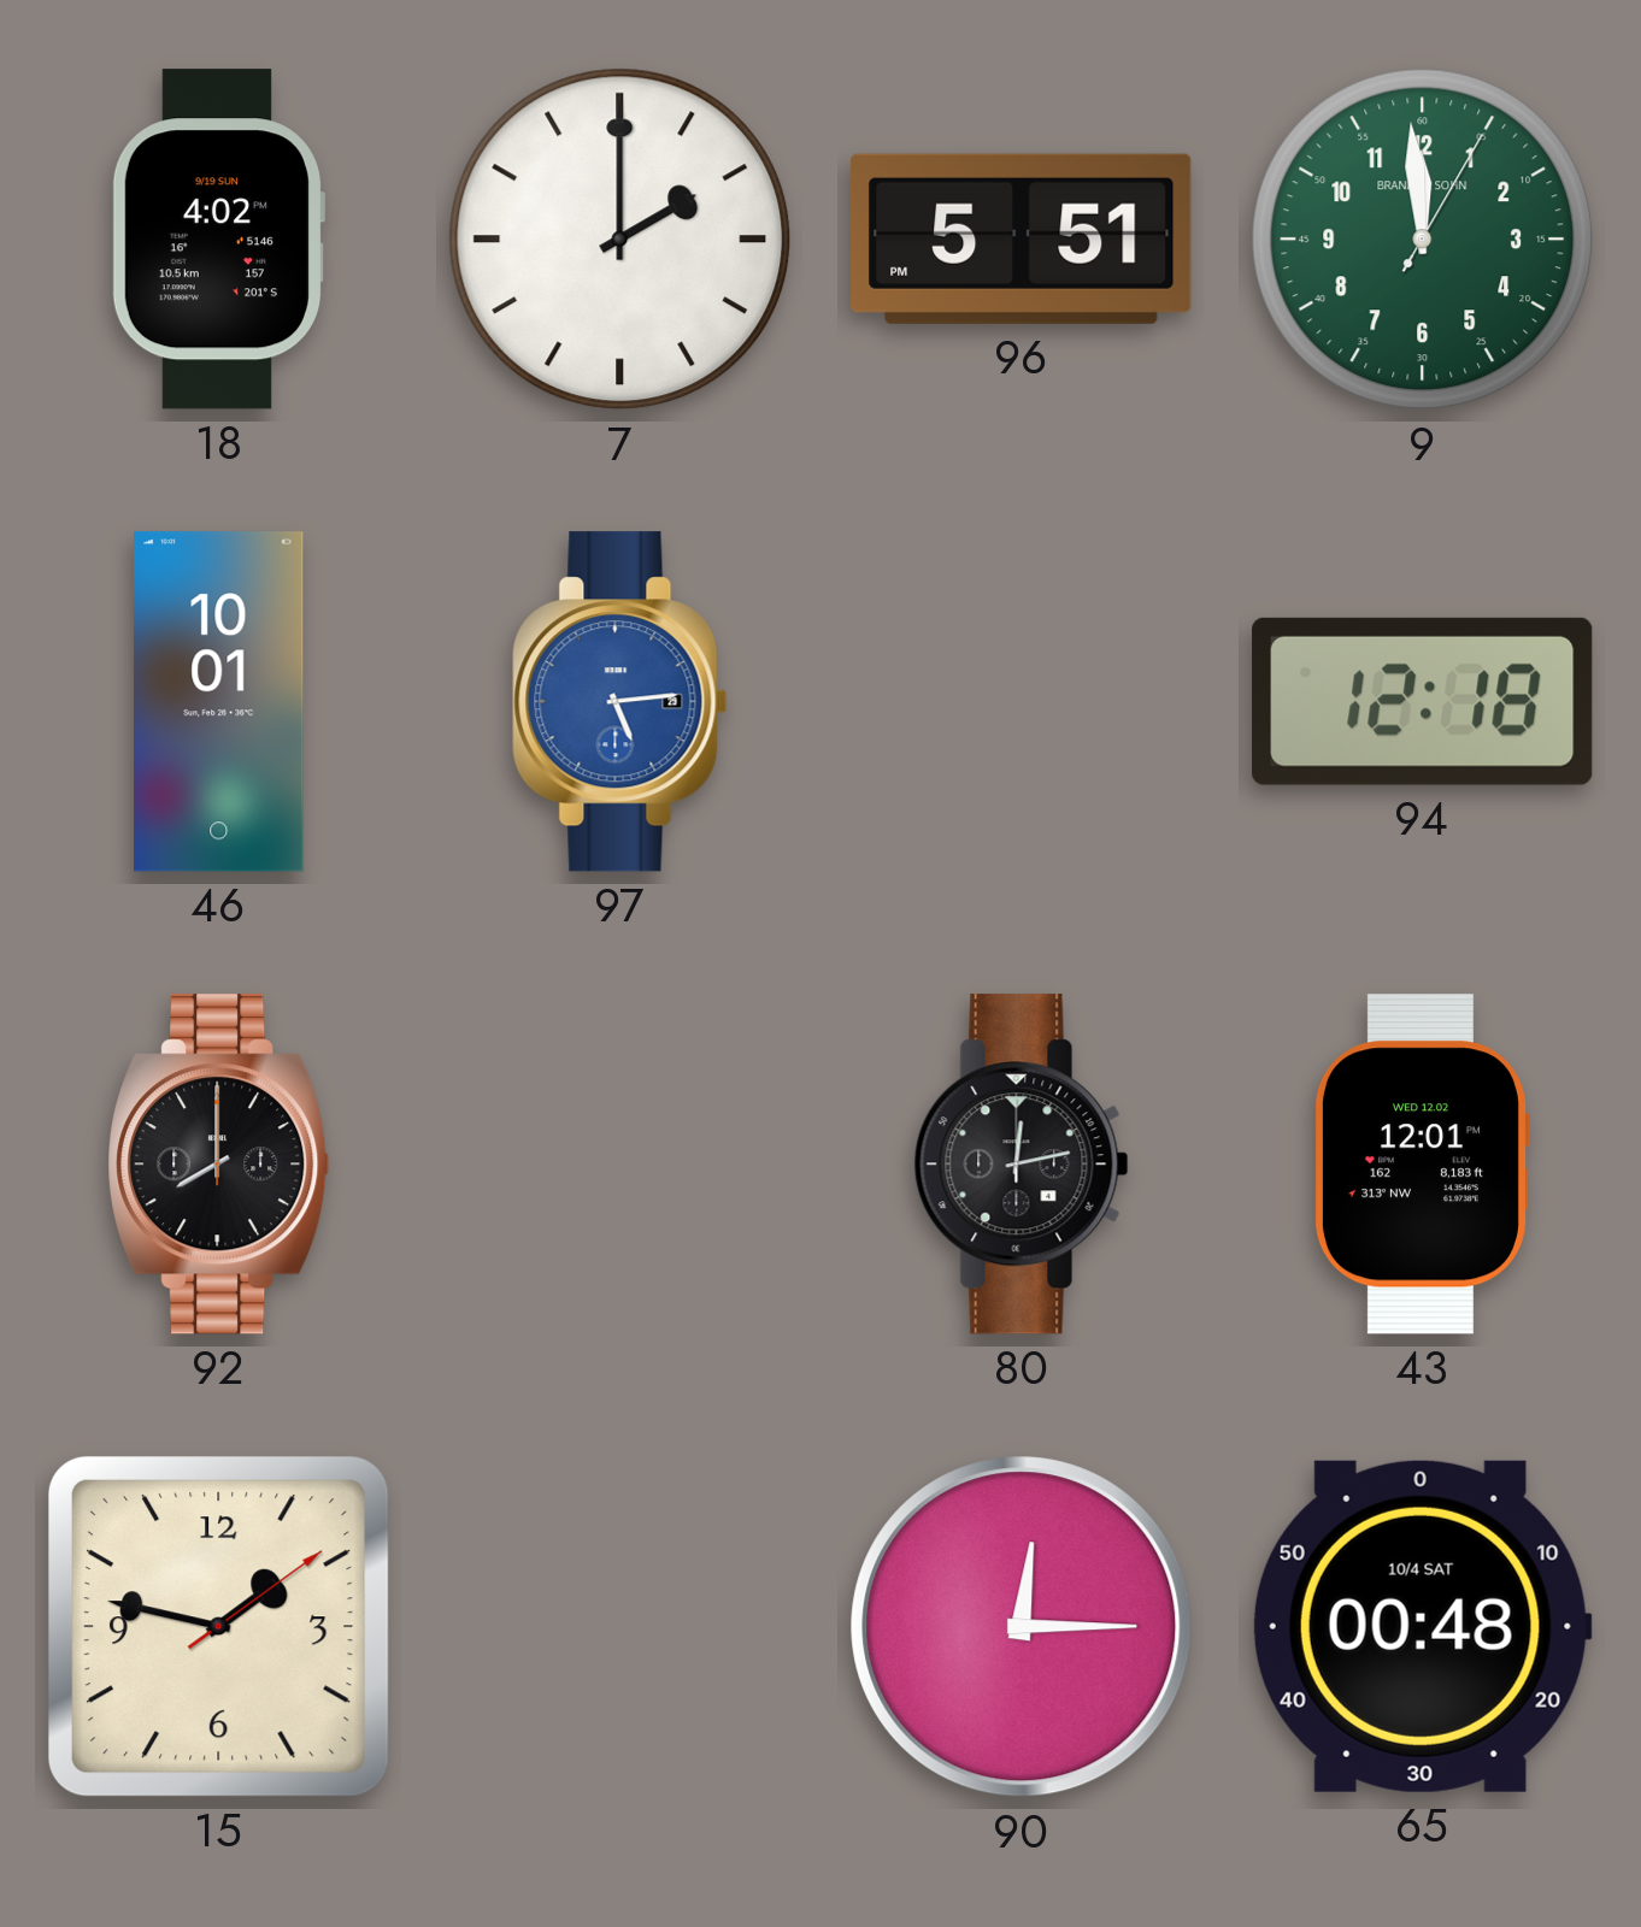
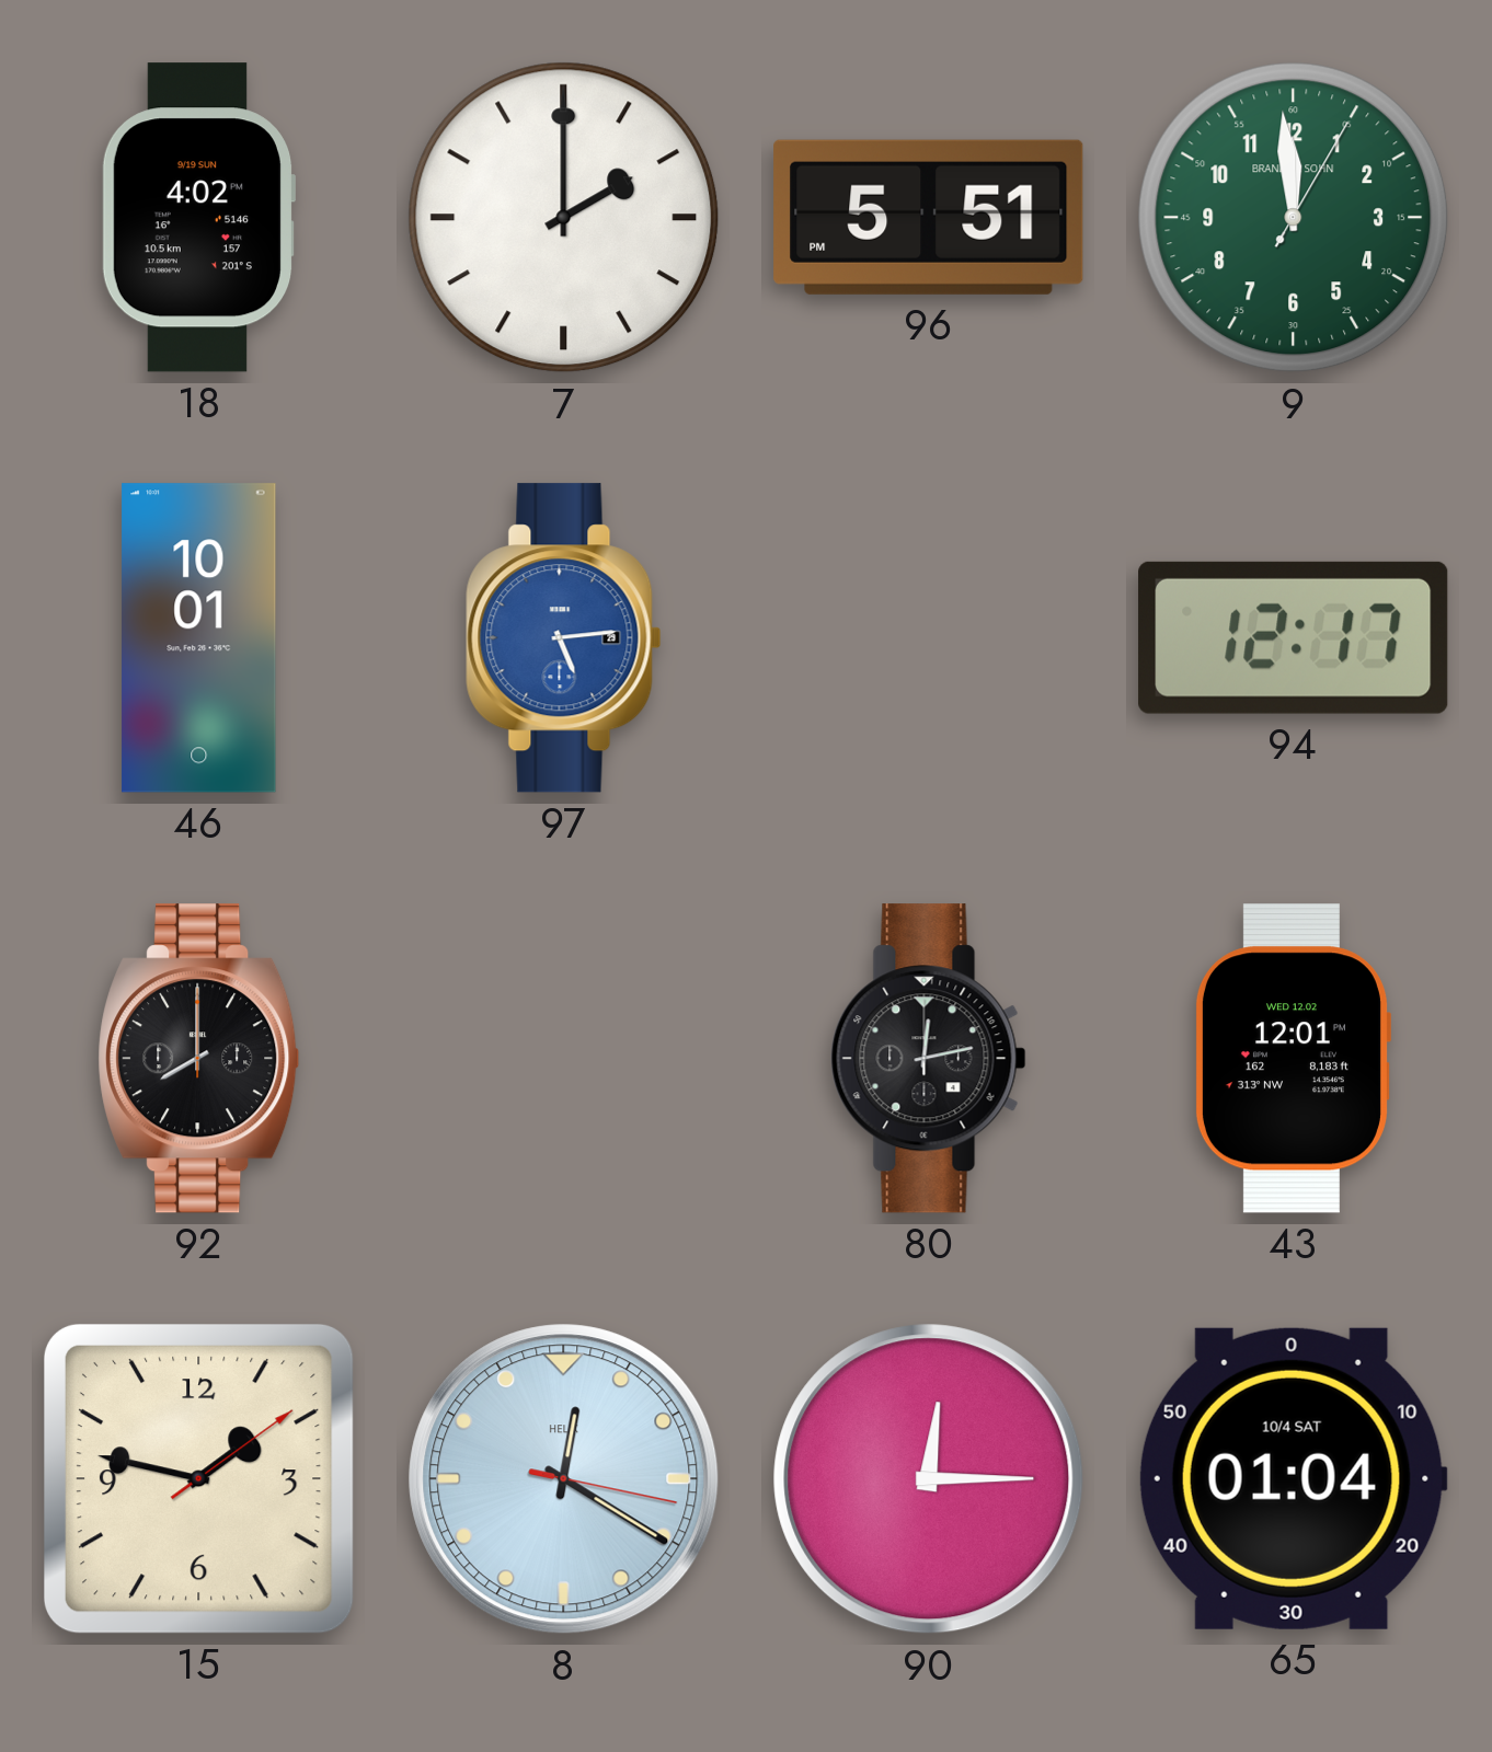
94: 12:18 -> 12:17
8: none -> 12:20
65: 00:48 -> 01:04
